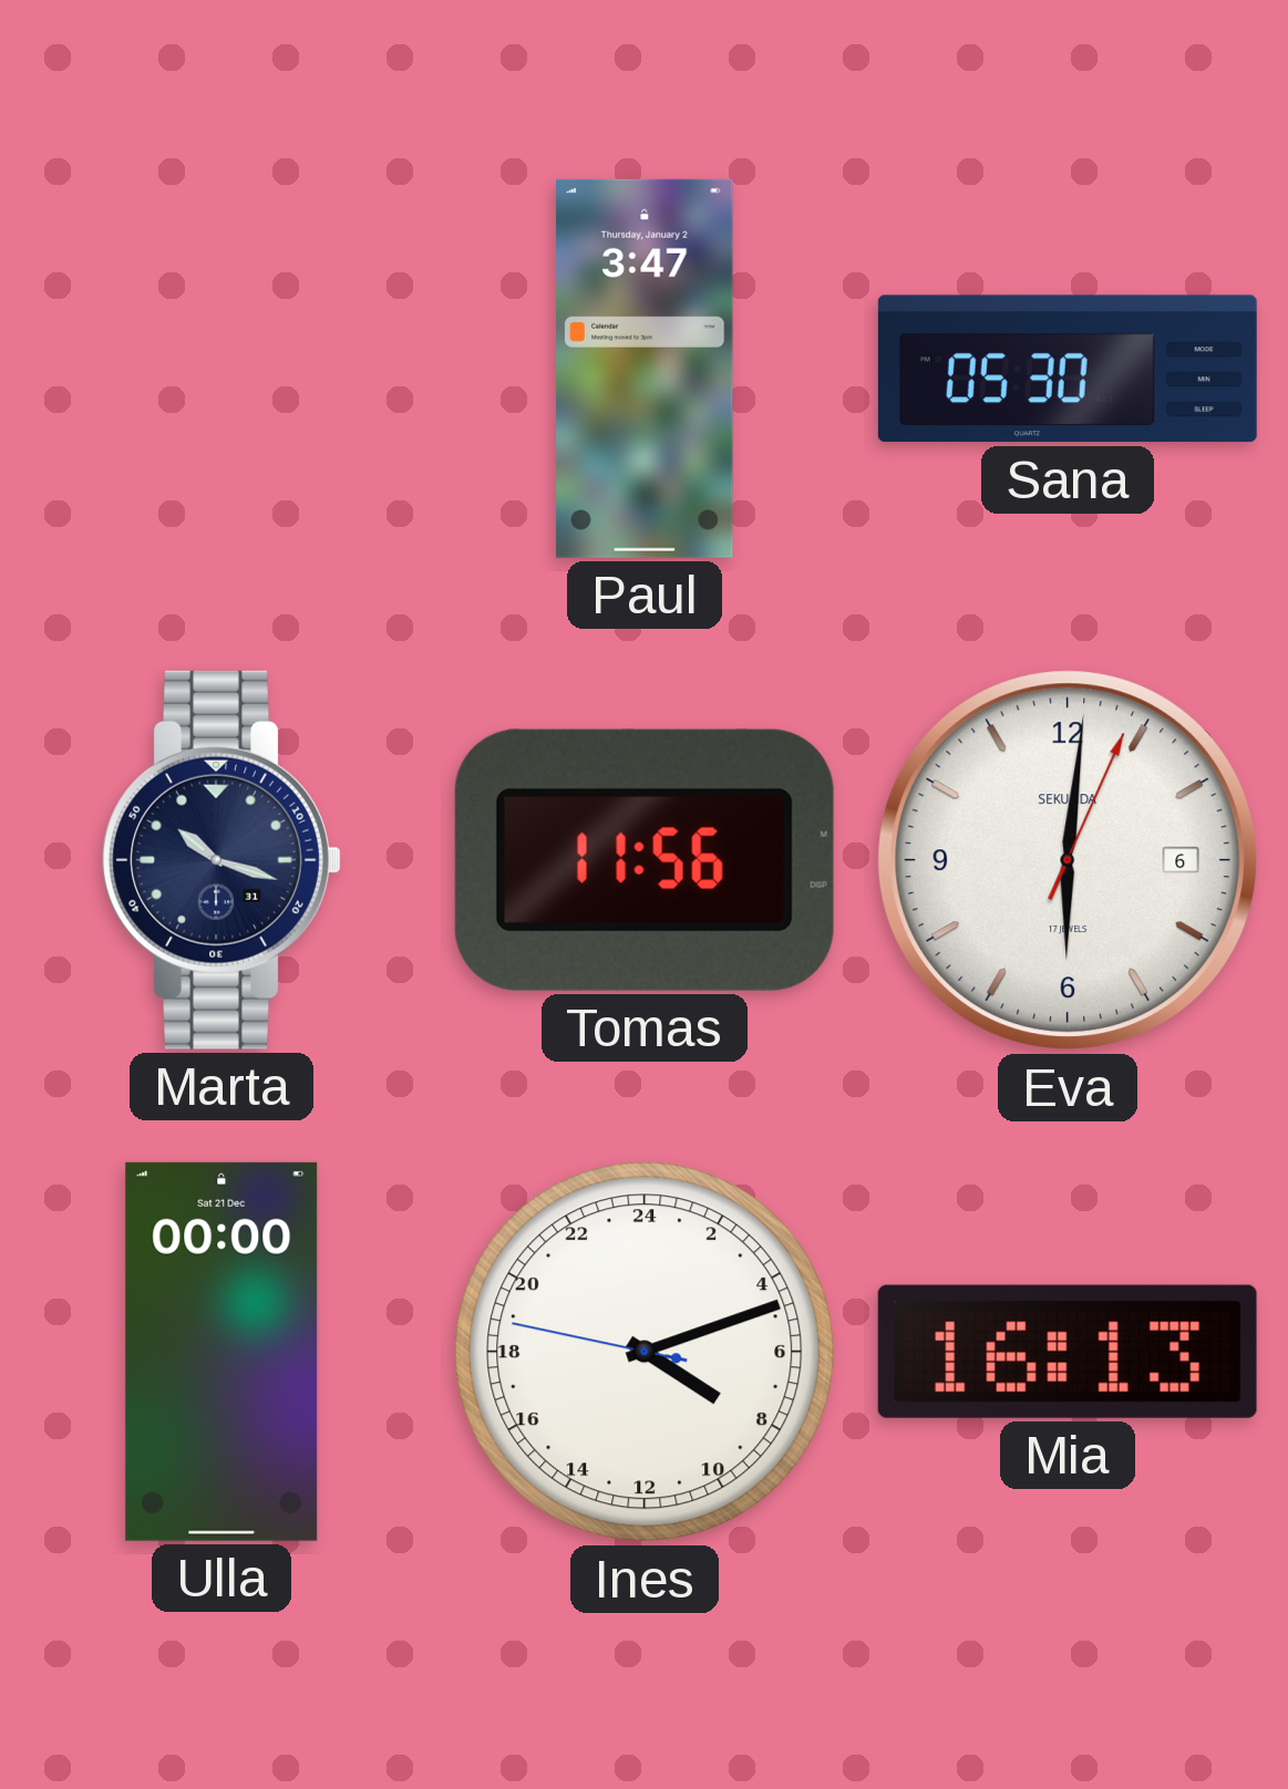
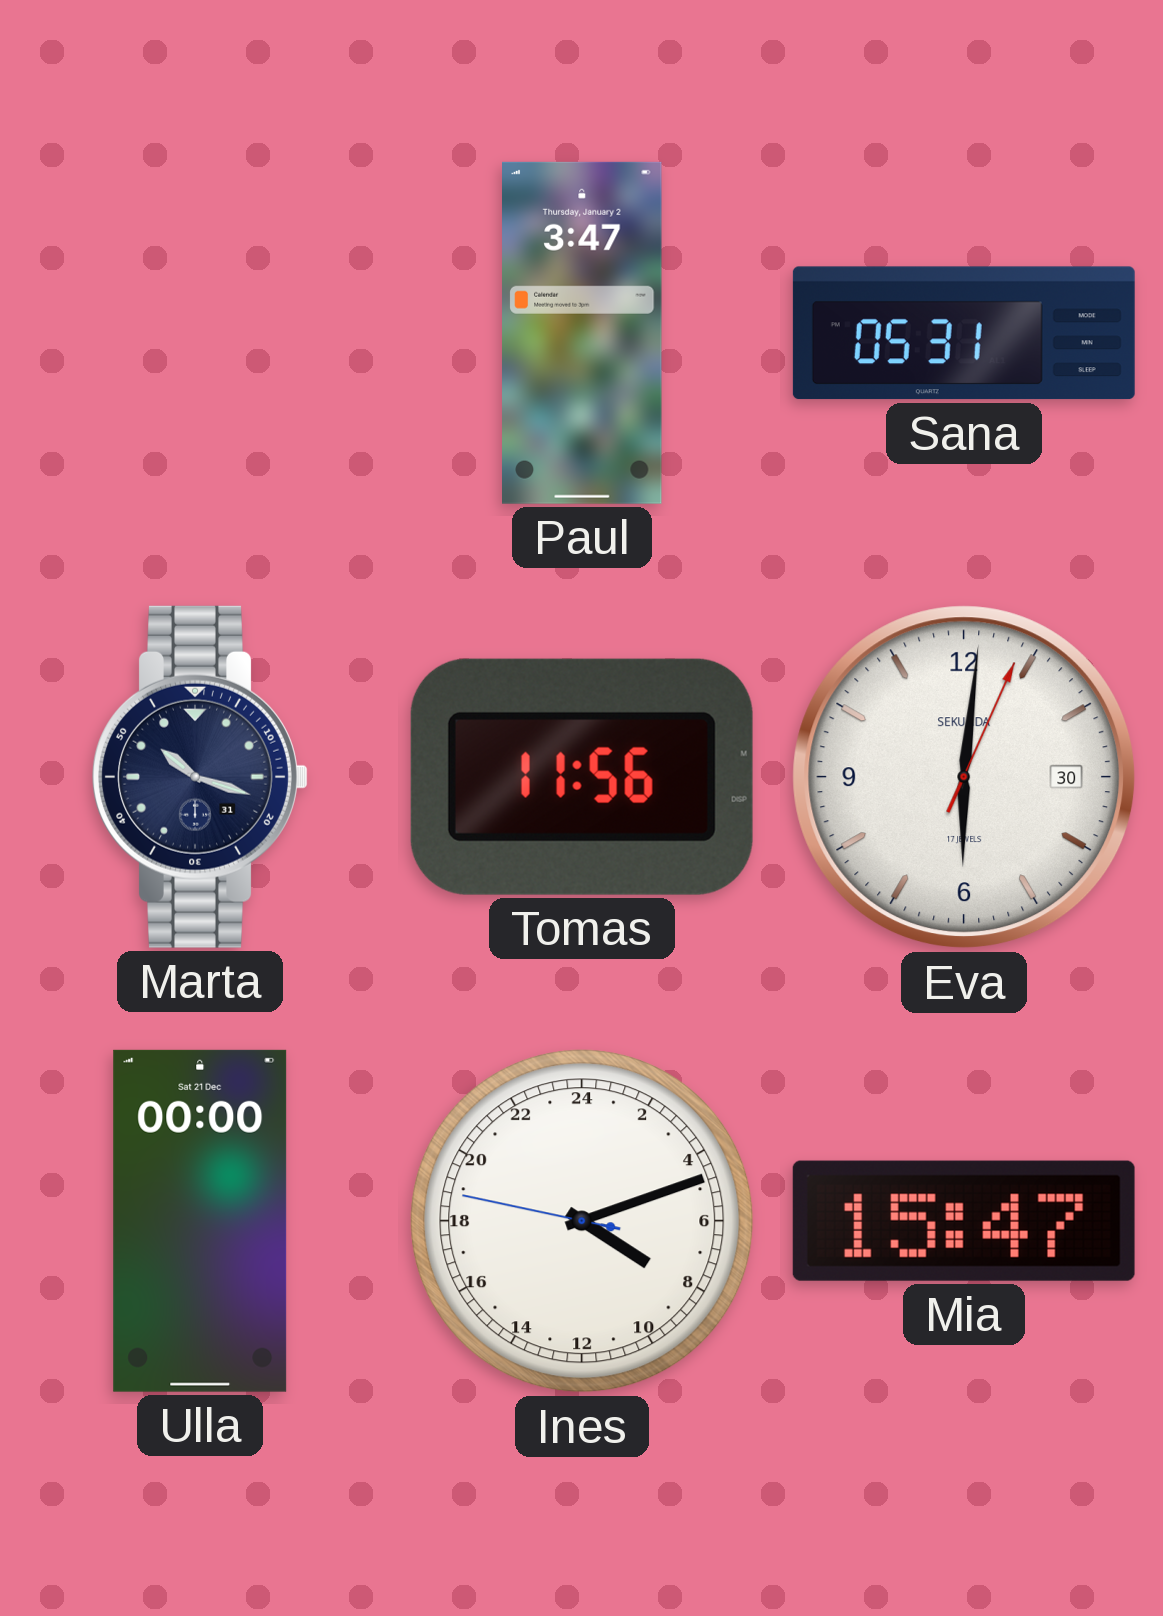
Sana: 05:30 -> 05:31
Eva date: 6 -> 30
Mia: 16:13 -> 15:47
